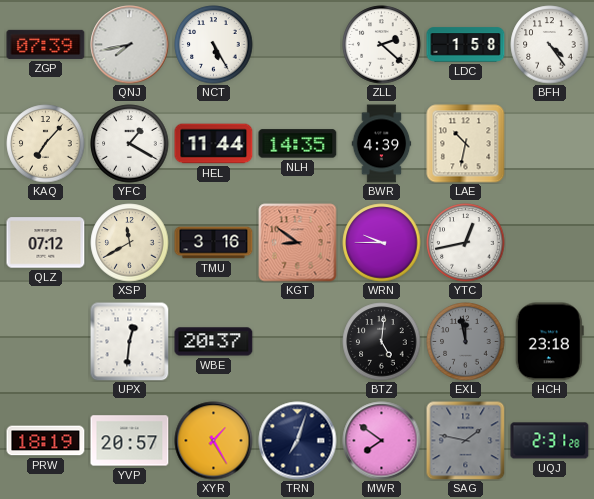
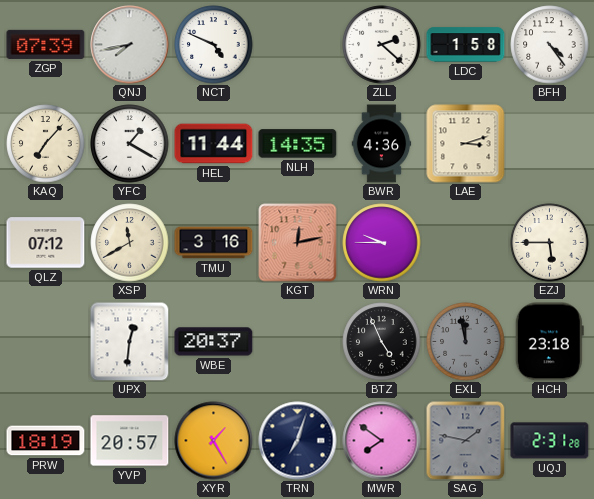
NCT: 5:25 -> 4:49
BWR: 4:39 -> 4:36
LAE: 10:32 -> 3:12
KGT: 8:51 -> 12:13
YTC: 12:43 -> none
EZJ: none -> 5:45
BTZ: 5:01 -> 4:56
